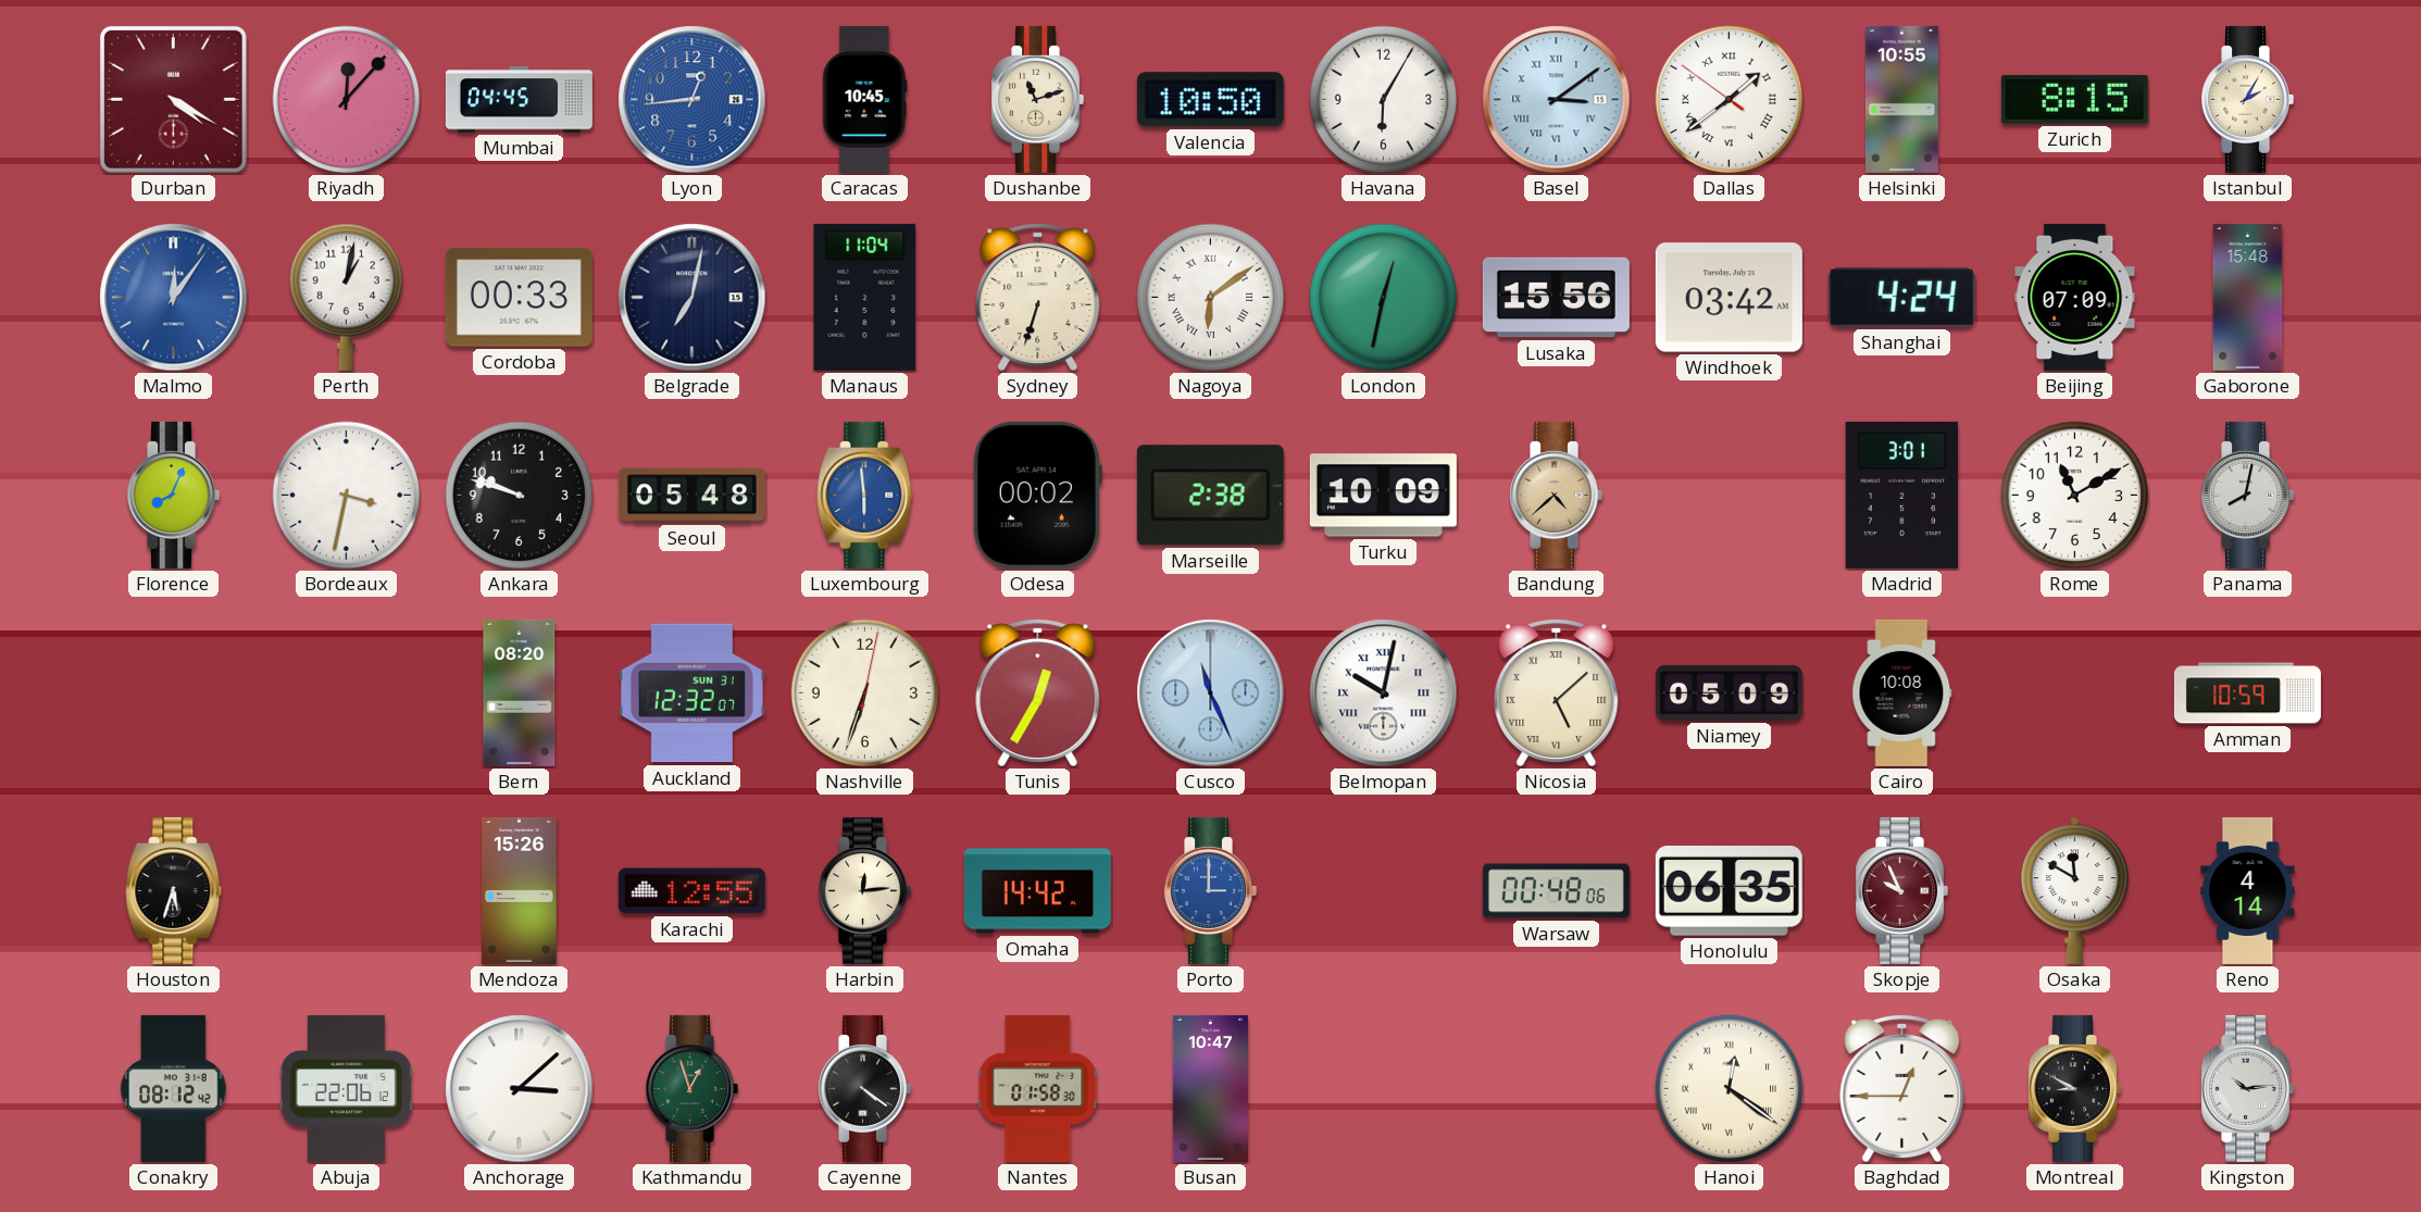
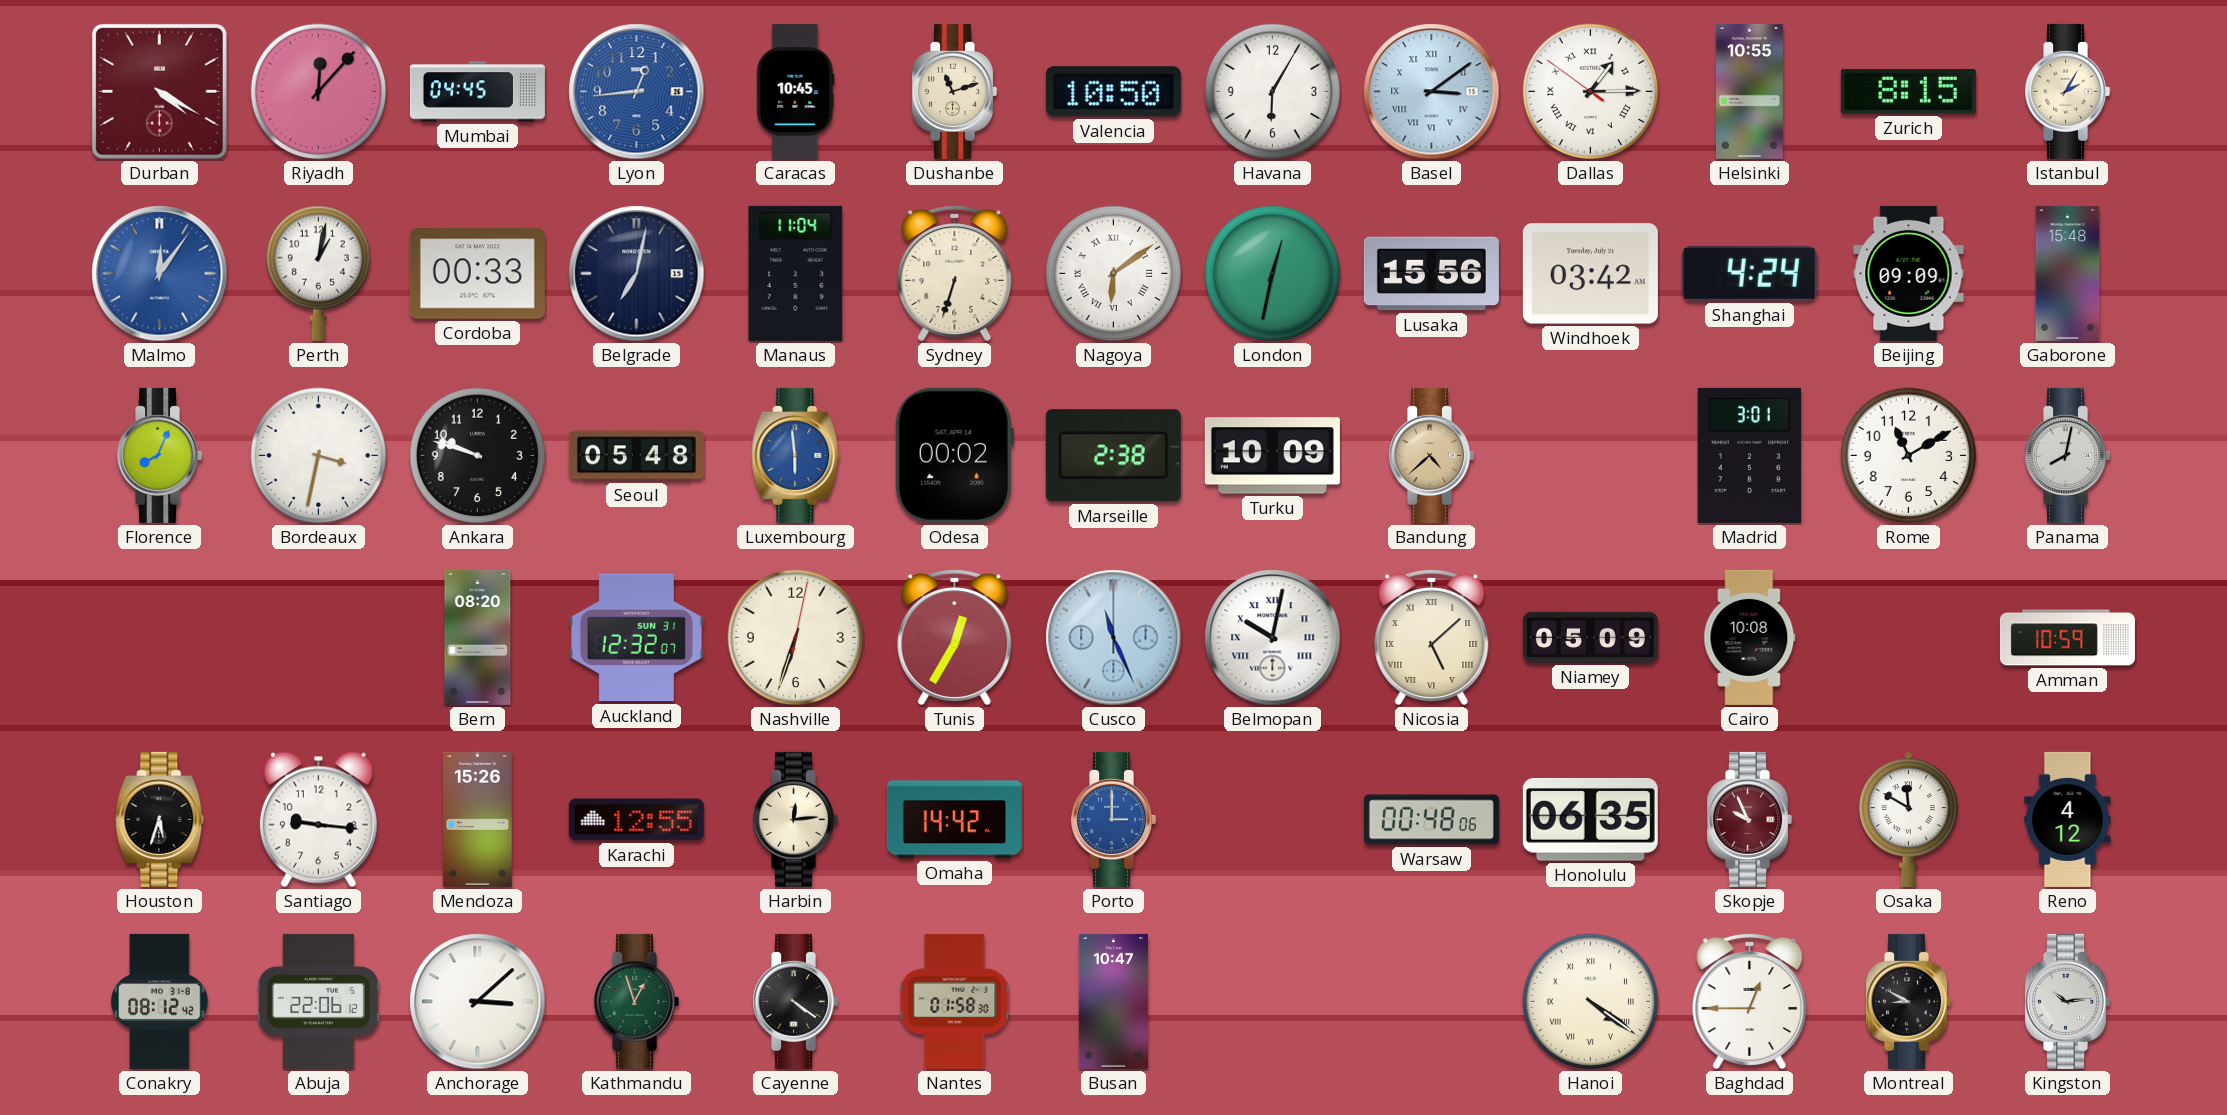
Dallas: 1:38 -> 1:14
Beijing: 07:09 -> 09:09
Santiago: none -> 9:16
Reno: 4:14 -> 4:12
Hanoi: 12:21 -> 4:21
